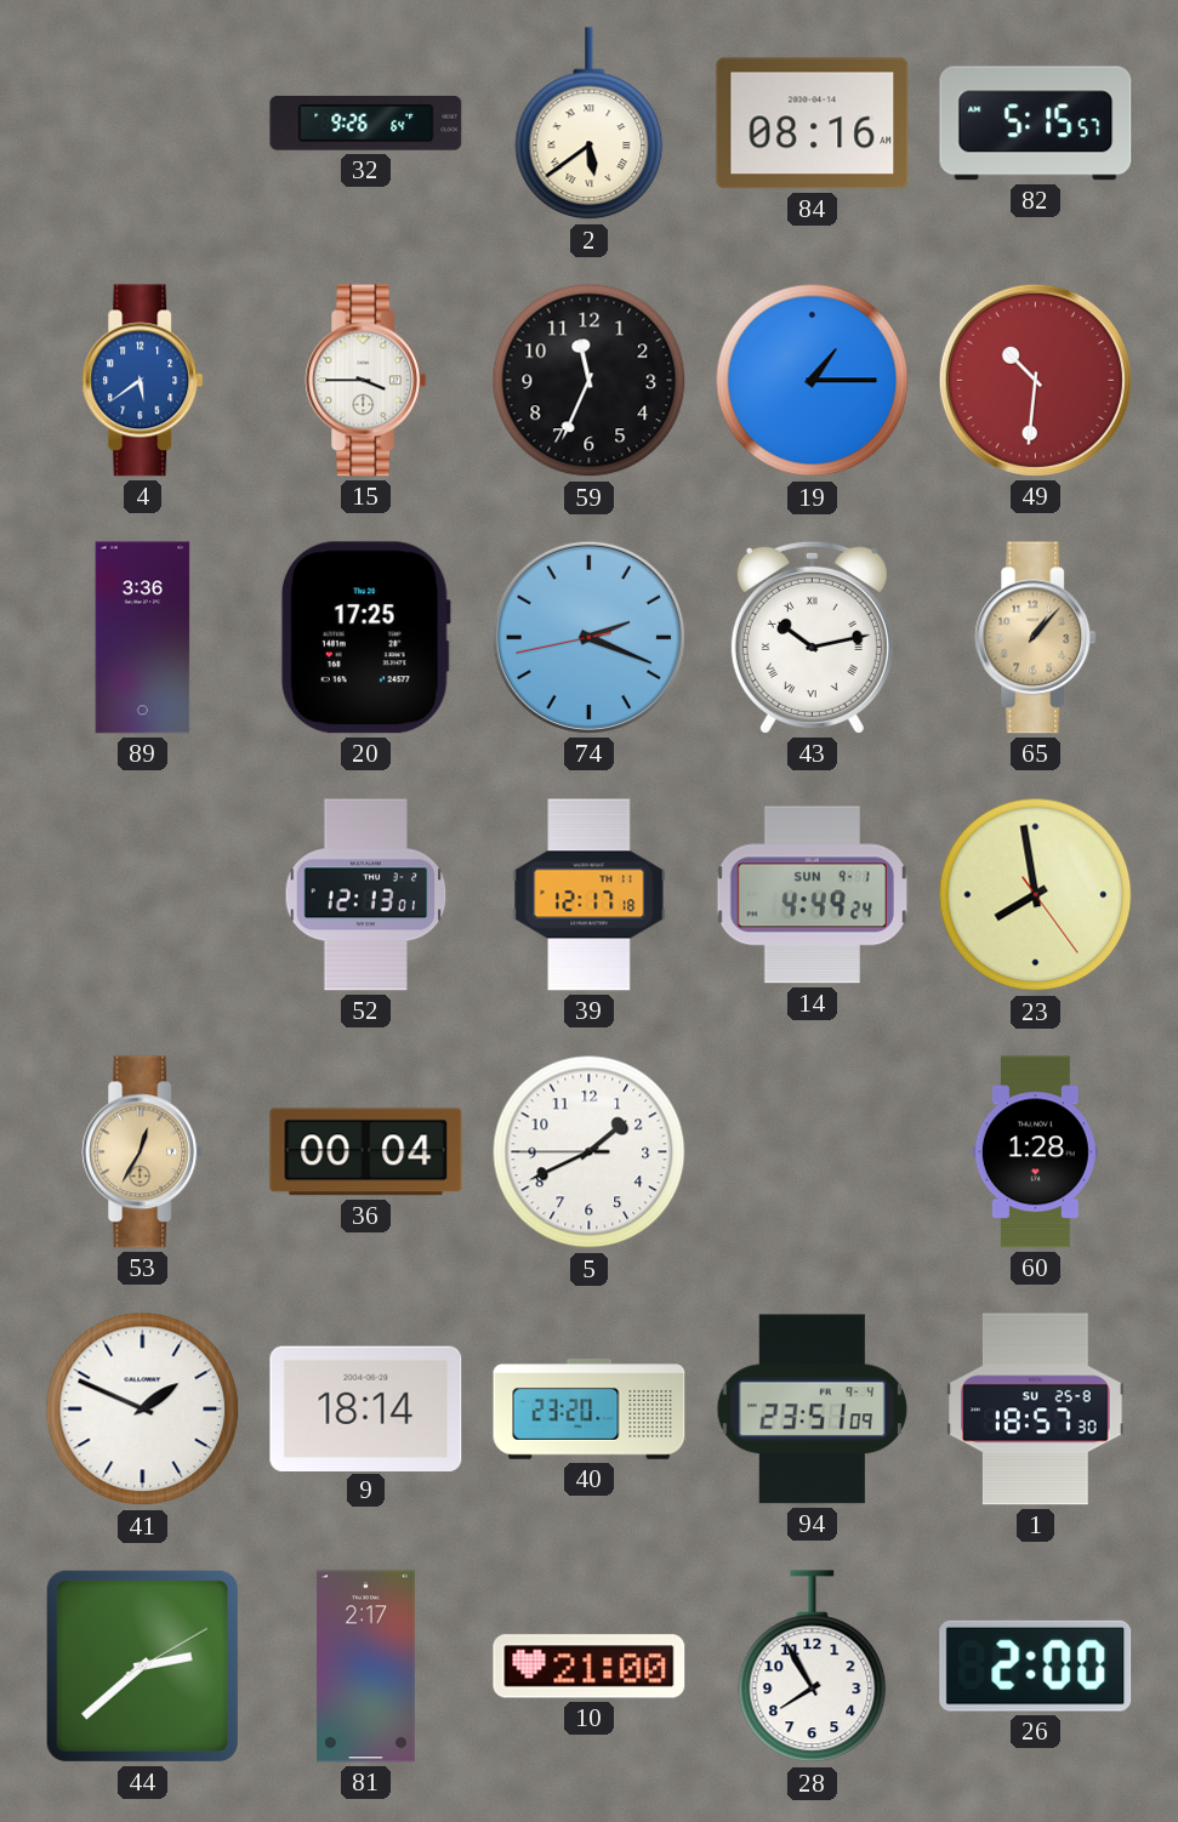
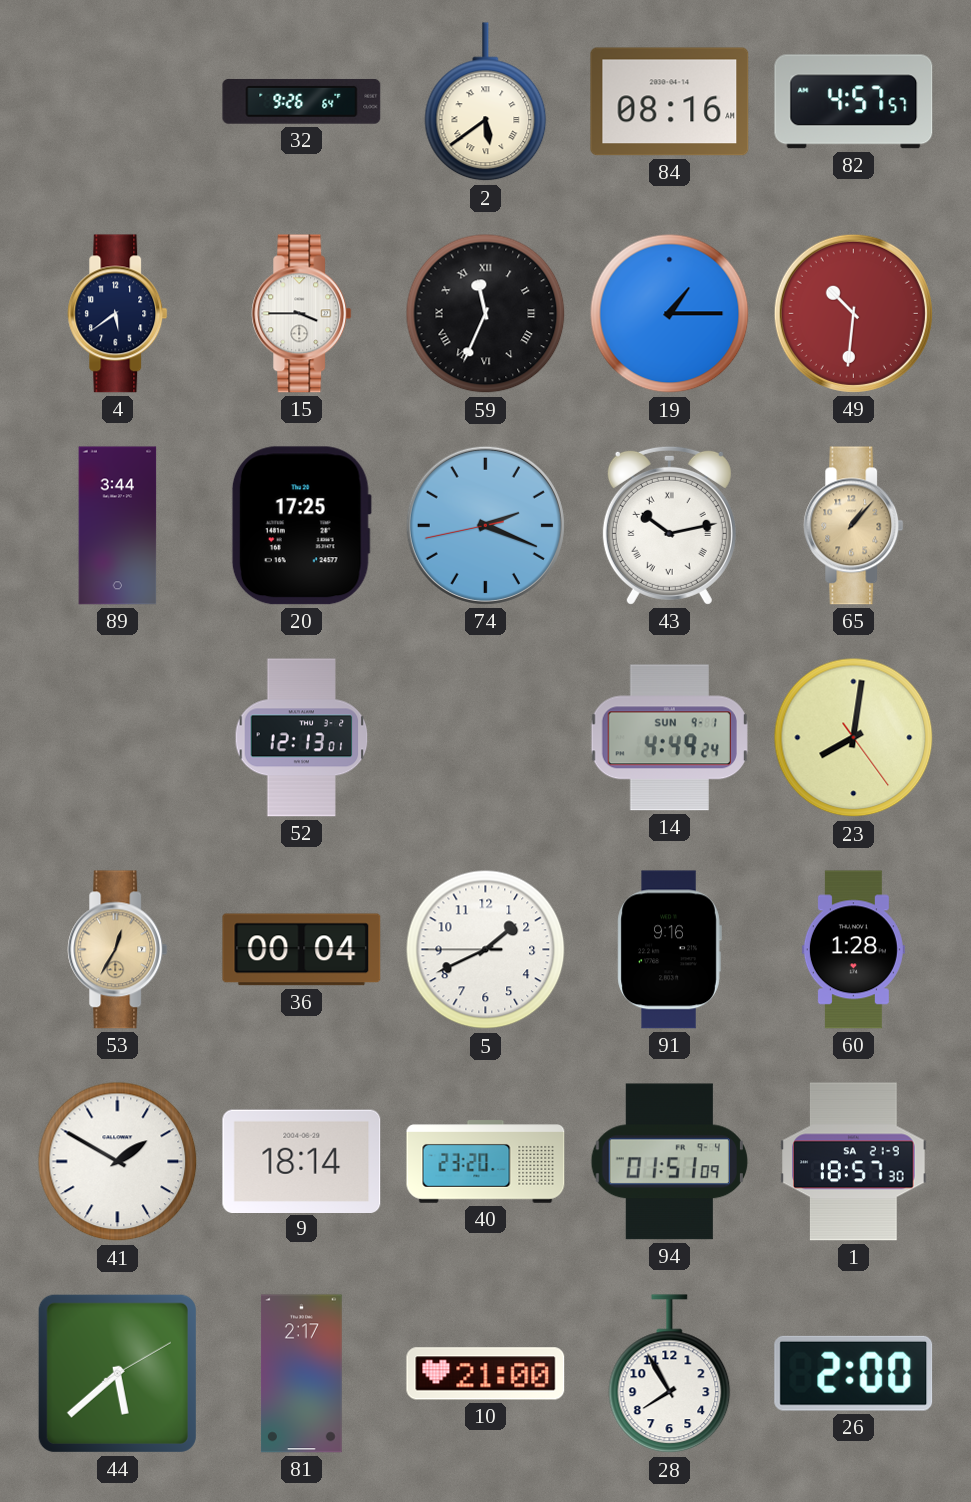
82: 5:15 -> 4:57
4 dial: blue -> navy
59 numerals: Arabic -> Roman
89: 3:36 -> 3:44
39: 12:17 -> none
23: 7:58 -> 8:01
91: none -> 9:16
41: 1:49 -> 1:50
94: 23:51 -> 01:51
1 date: SU 25-8 -> SA 21-9
44: 2:38 -> 5:38
